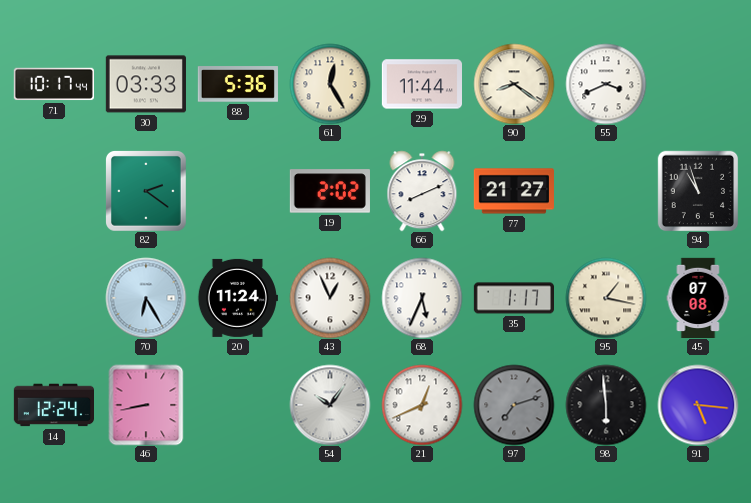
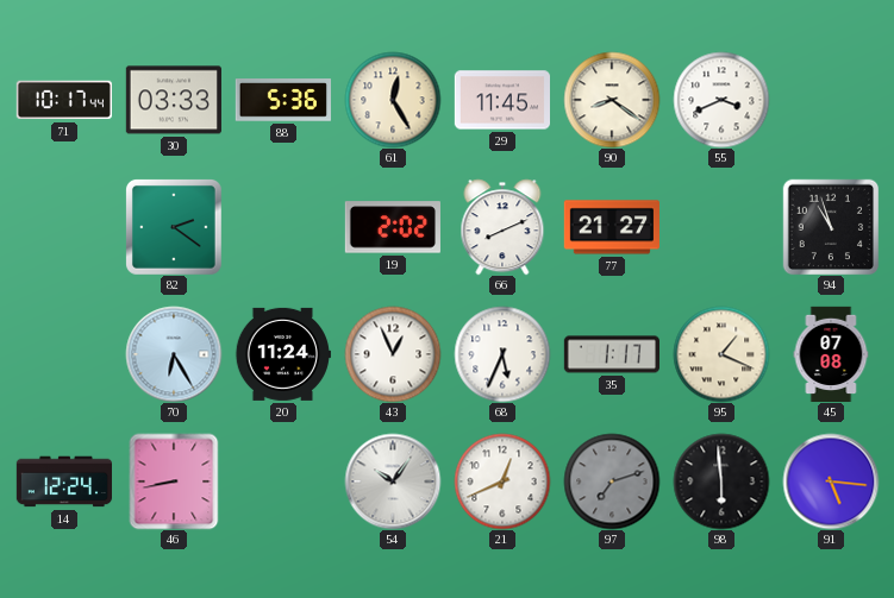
29: 11:44 -> 11:45
95: 1:17 -> 1:19
